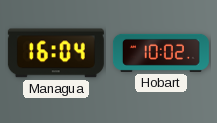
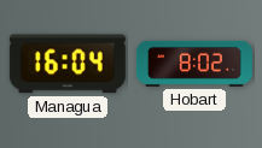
Hobart: 10:02 -> 8:02
